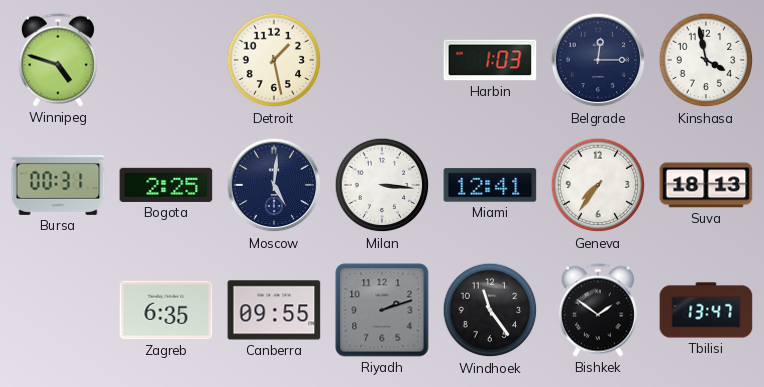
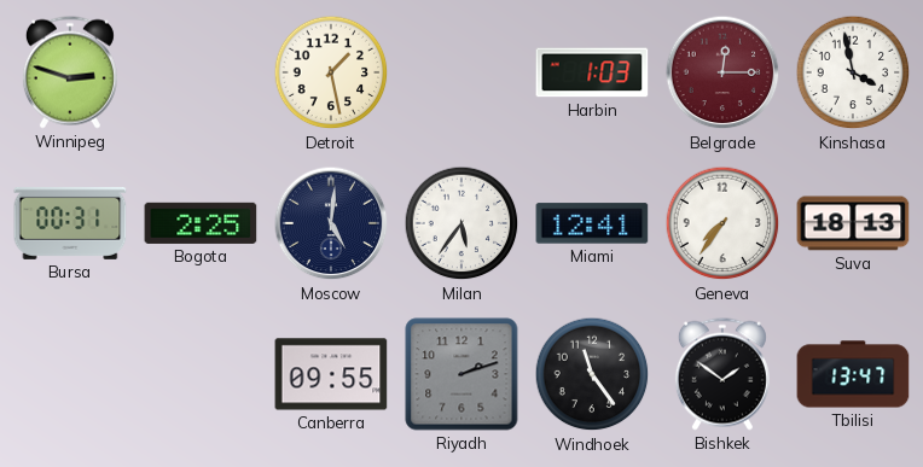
Winnipeg: 4:48 -> 2:48
Belgrade dial: navy -> burgundy
Milan: 3:16 -> 5:36
Zagreb: 6:35 -> none
